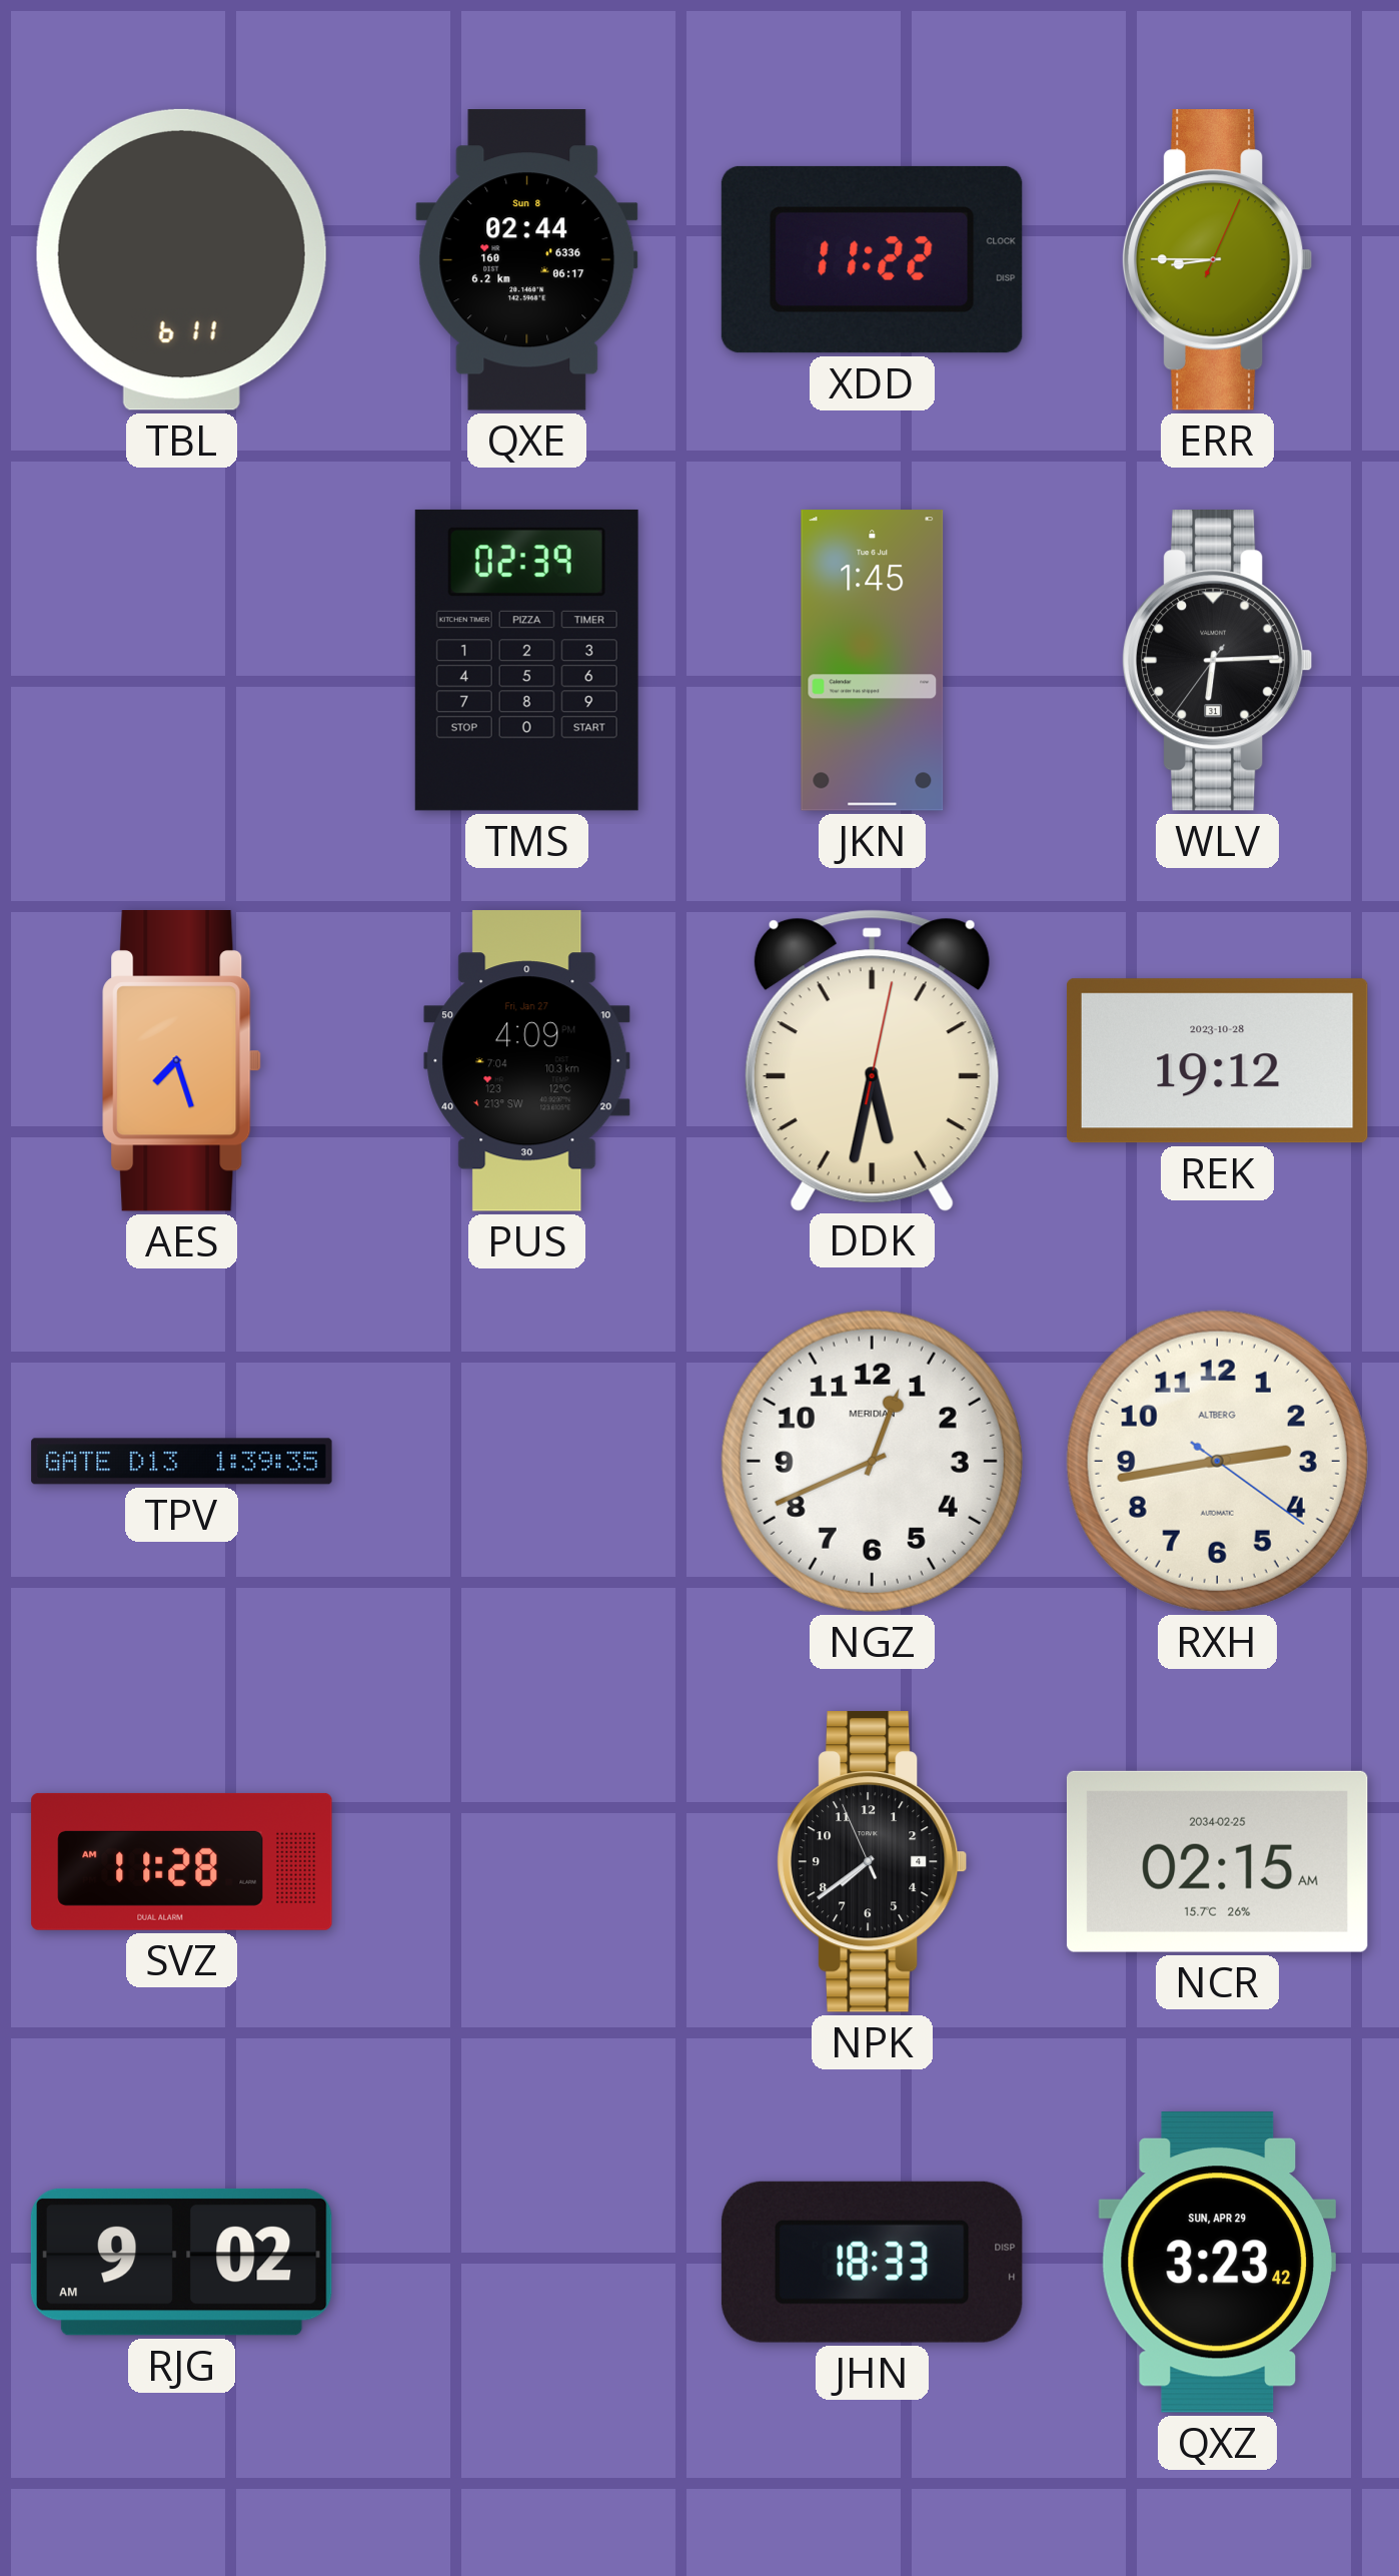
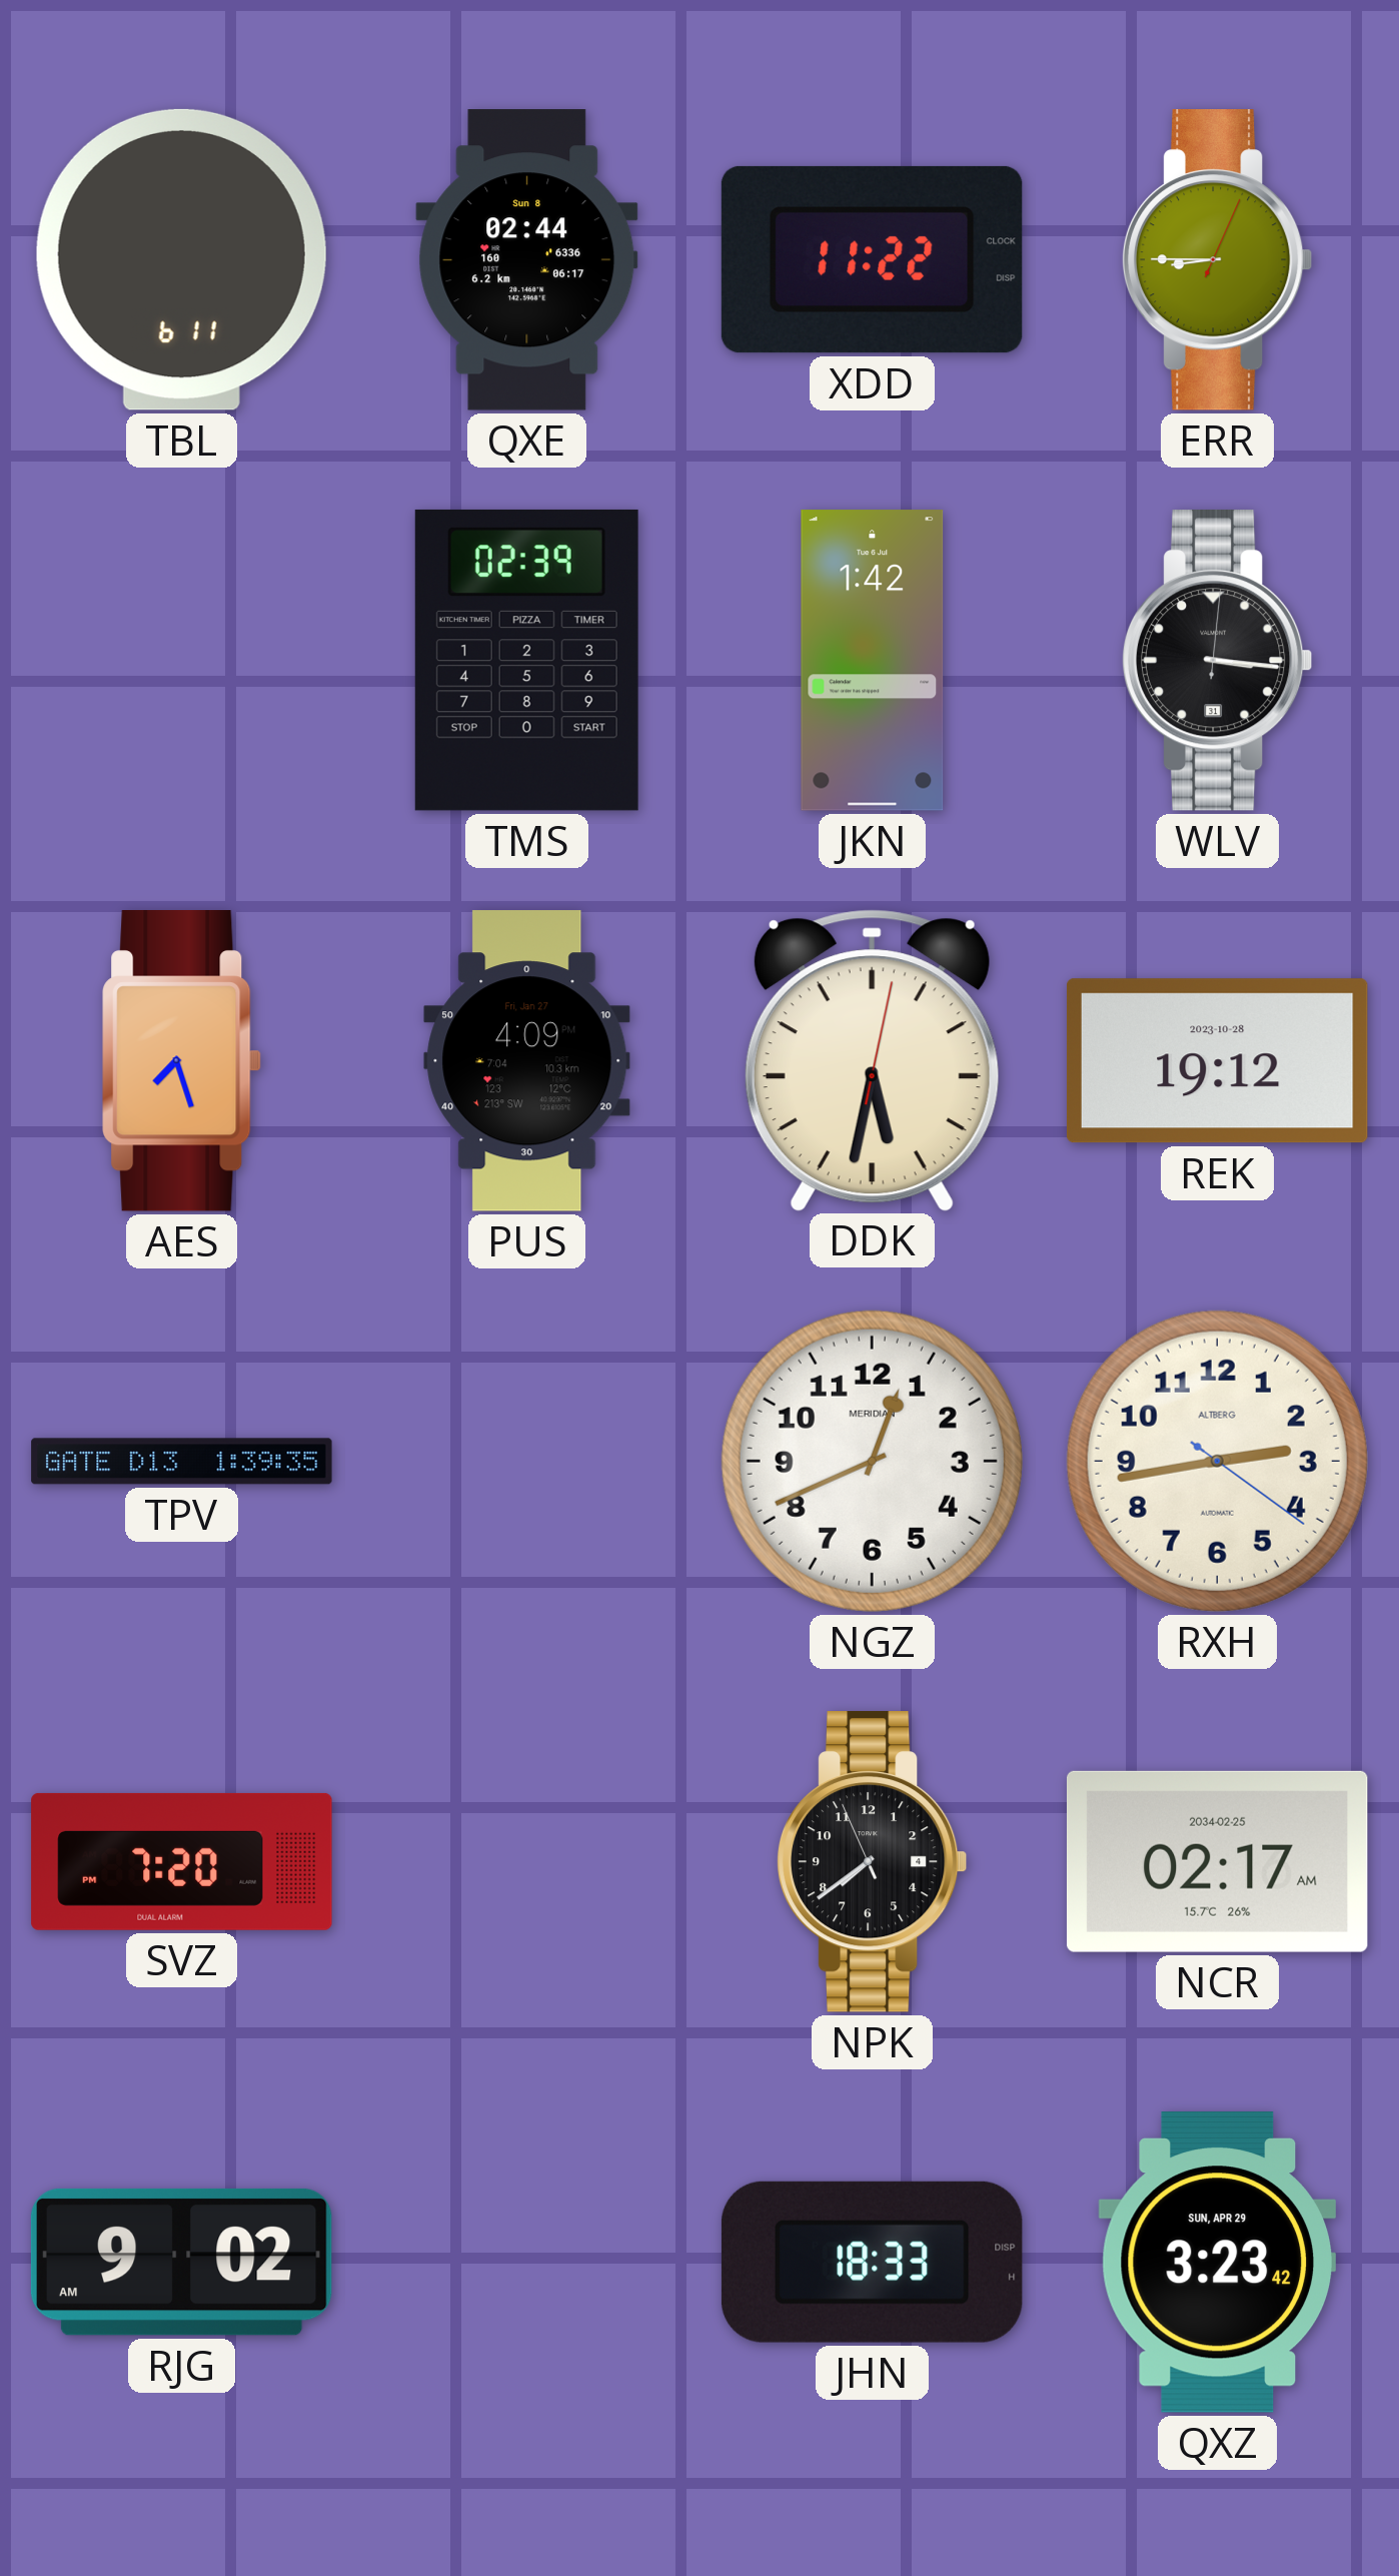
JKN: 1:45 -> 1:42
WLV: 6:14 -> 3:16
SVZ: 11:28 -> 7:20
NCR: 02:15 -> 02:17
